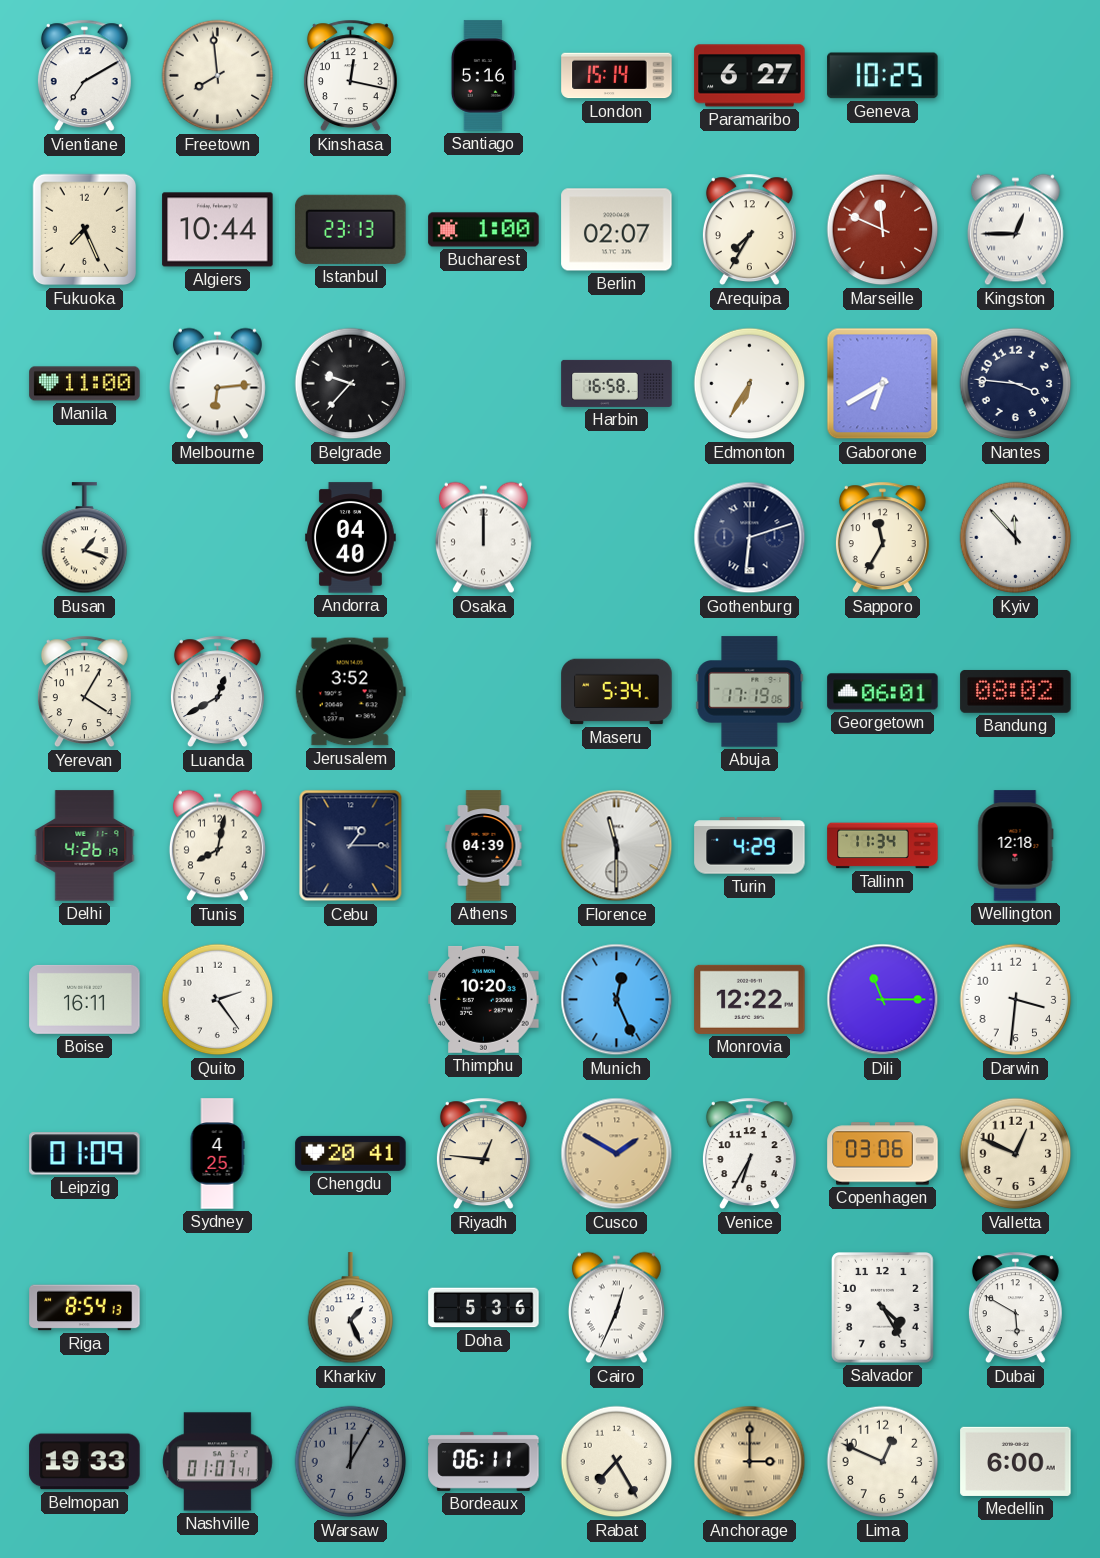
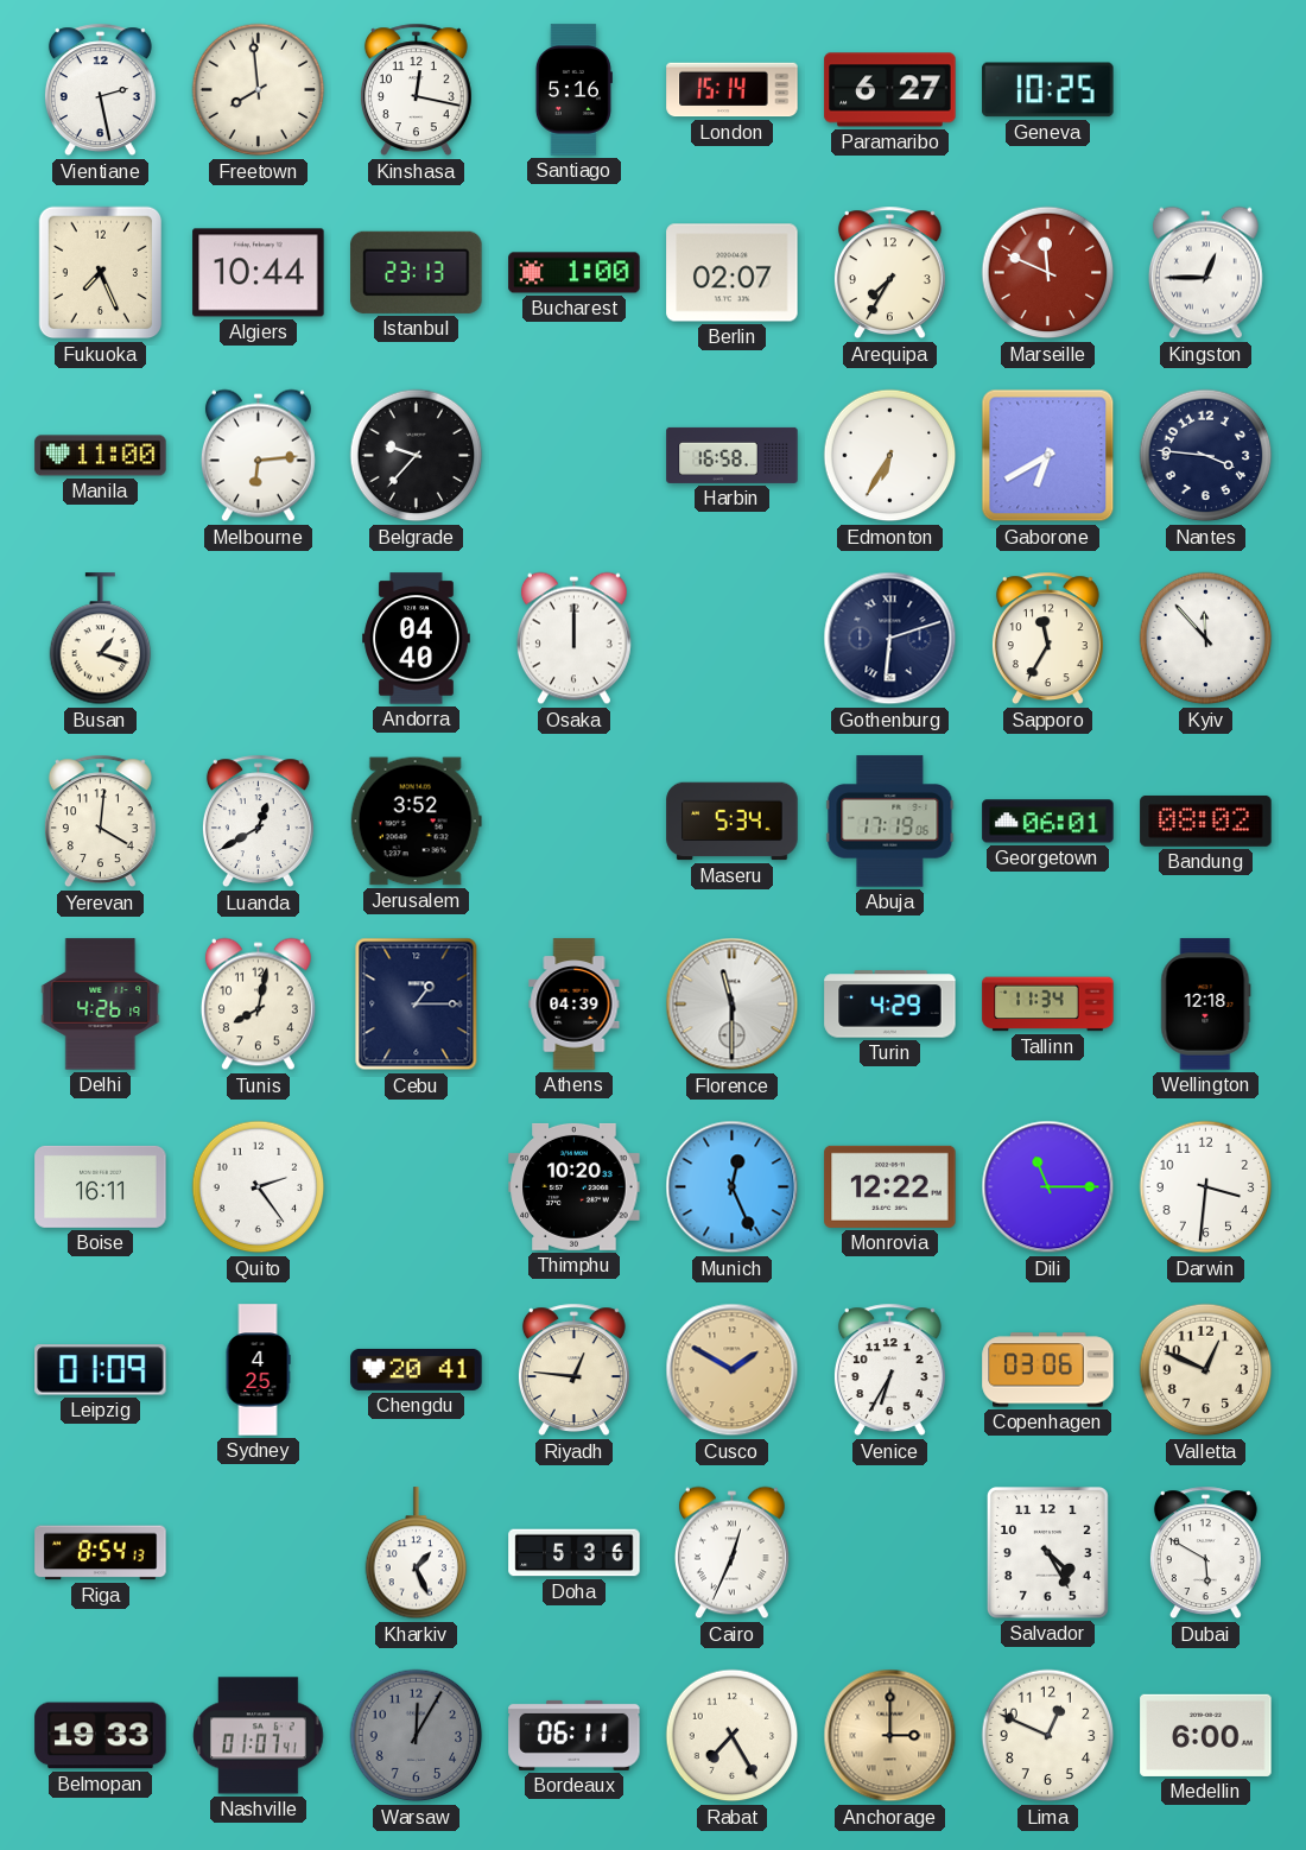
Vientiane: 7:10 -> 2:28
Yerevan: 4:05 -> 4:01
